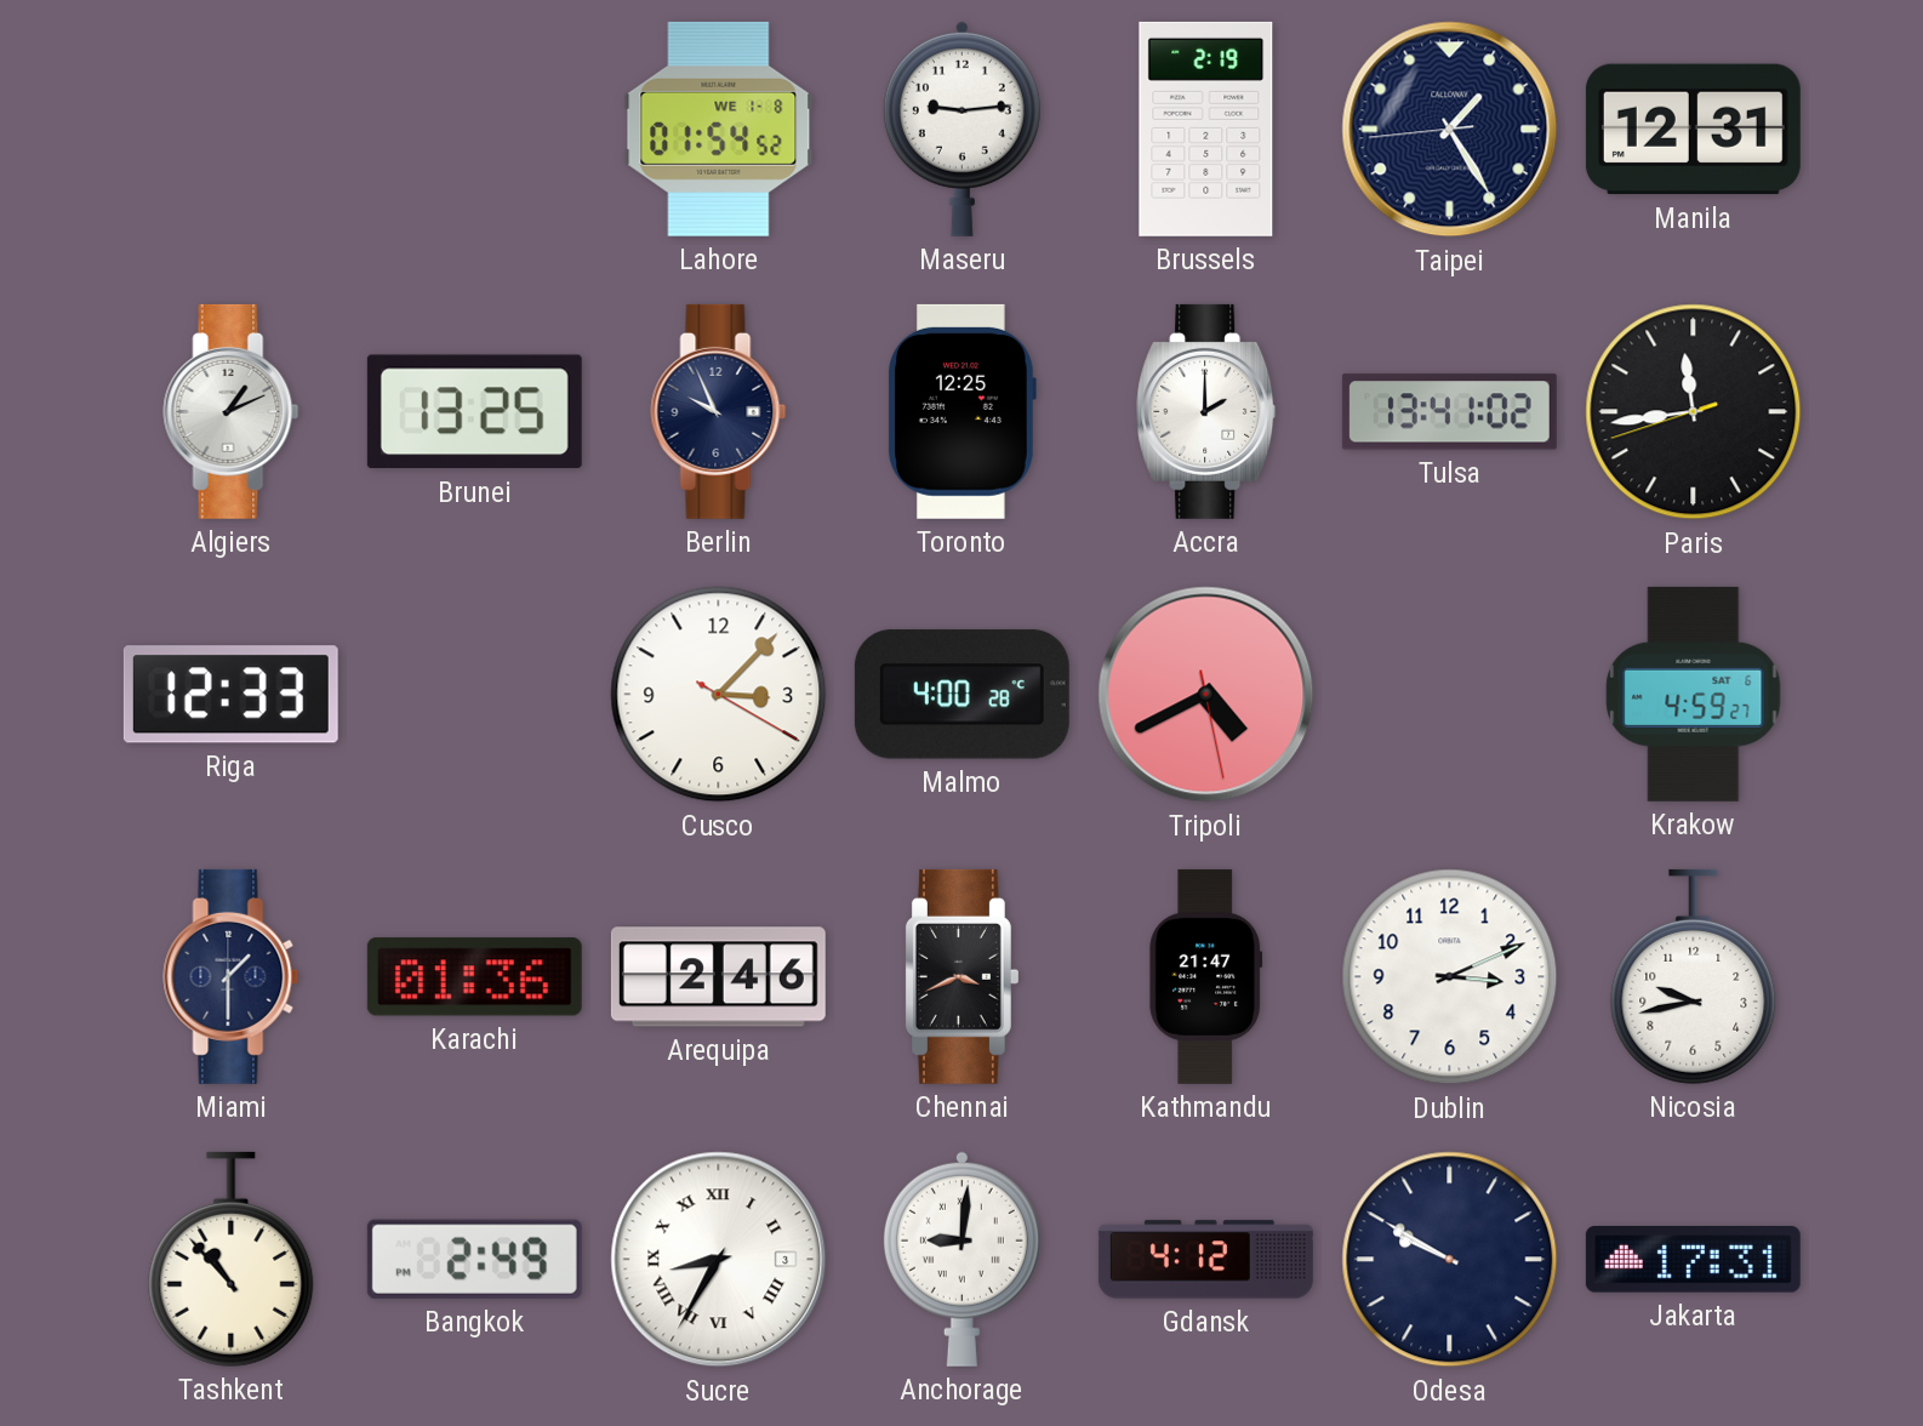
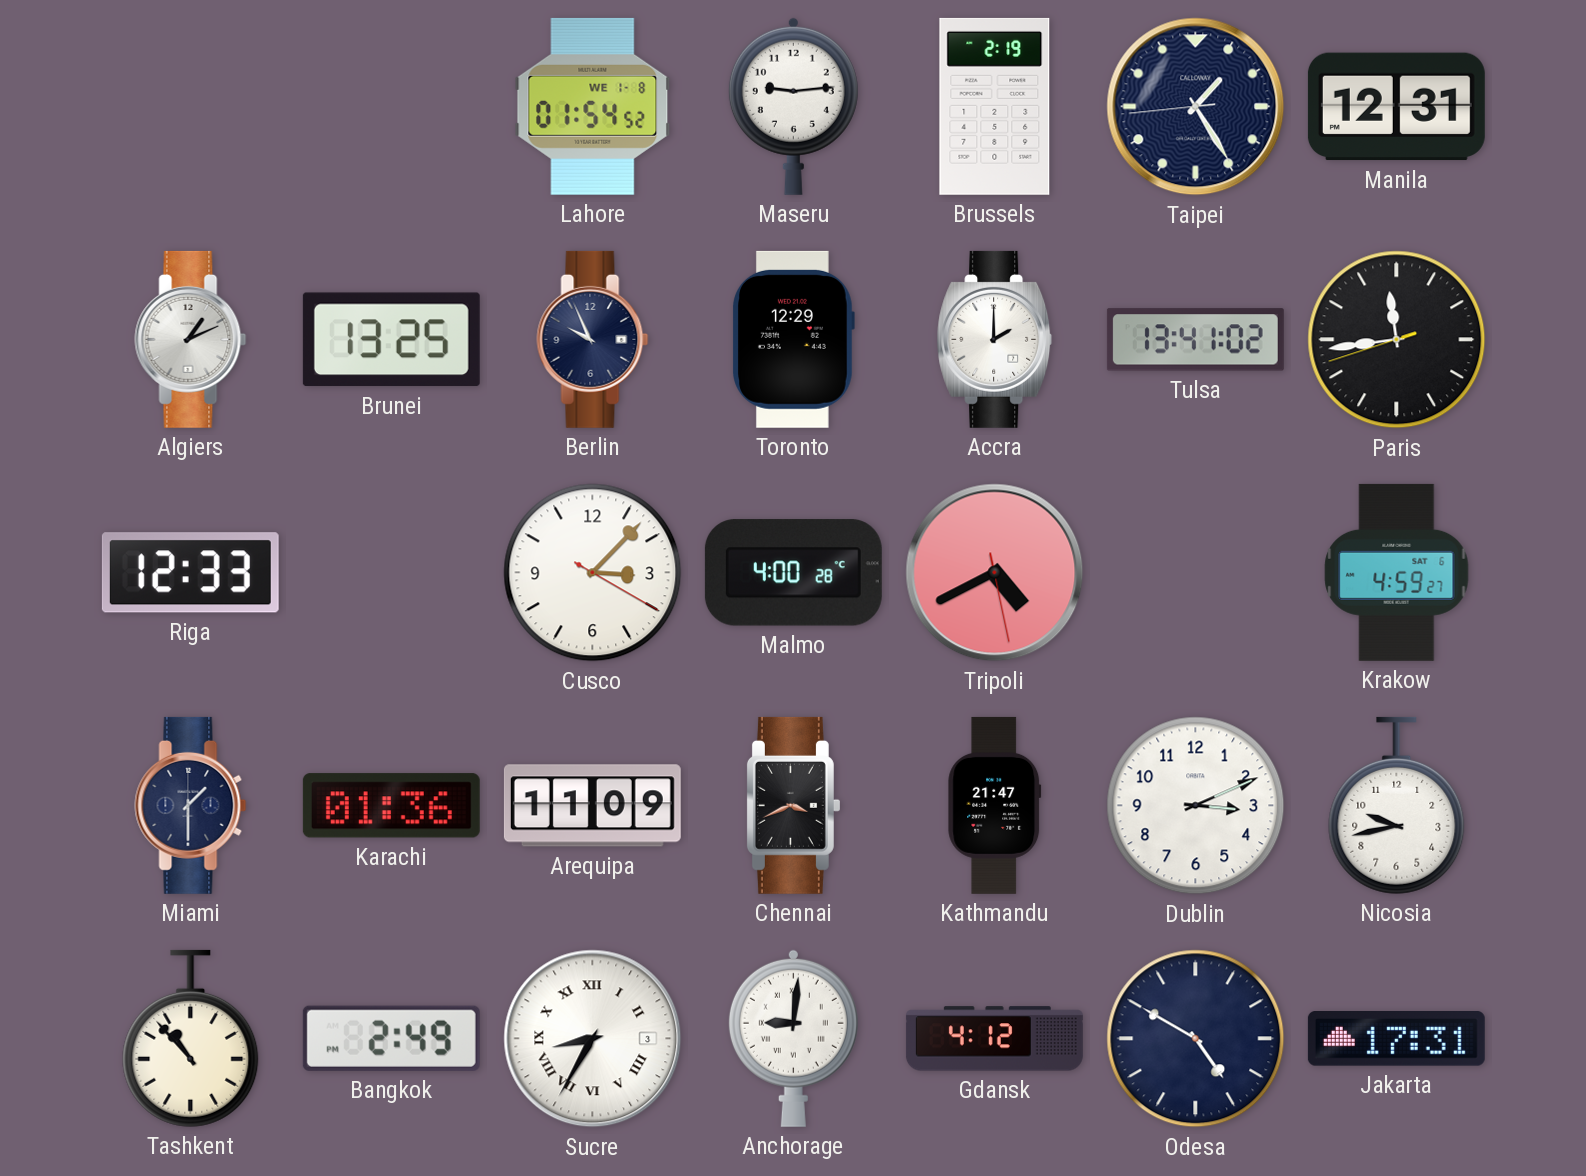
Toronto: 12:25 -> 12:29
Arequipa: 2:46 -> 11:09
Odesa: 9:50 -> 4:50
